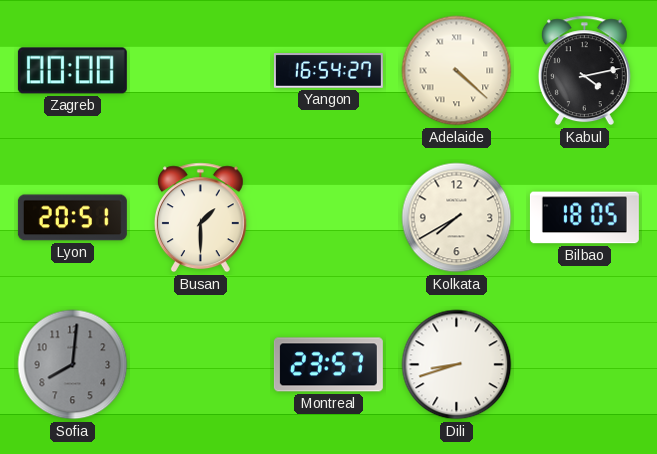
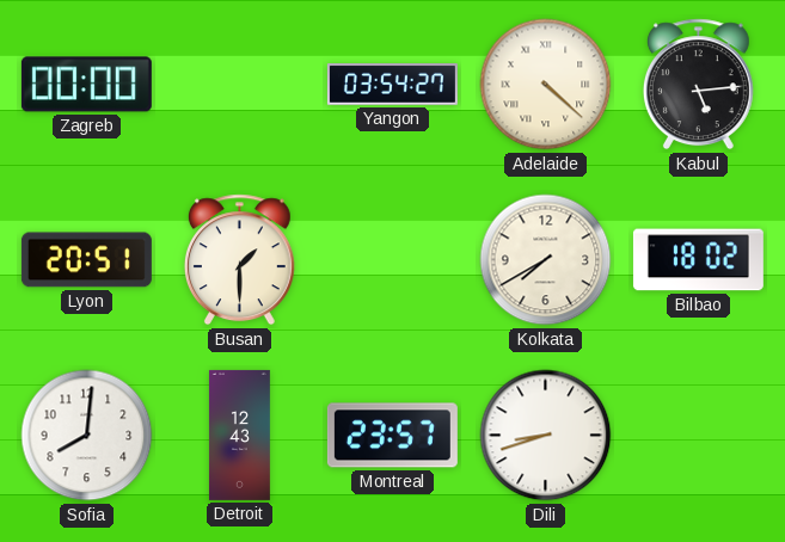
Yangon: 16:54 -> 03:54
Kabul: 4:13 -> 5:14
Bilbao: 18:05 -> 18:02
Sofia dial: grey -> white
Detroit: none -> 12:43
